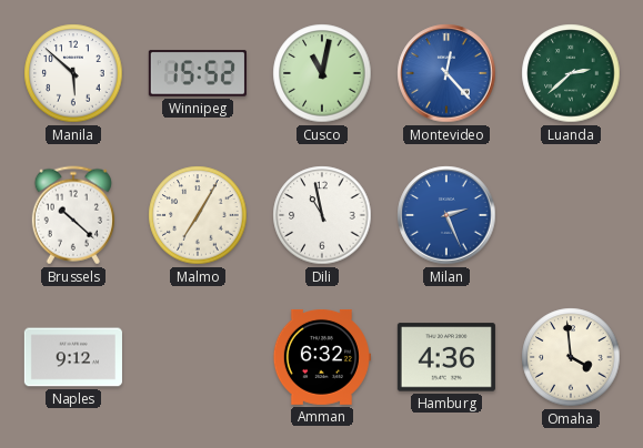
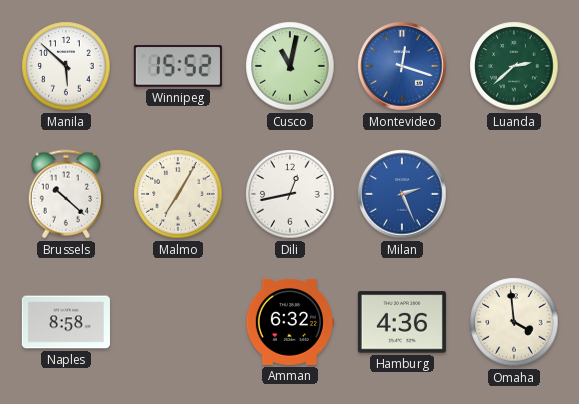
Montevideo: 12:23 -> 12:18
Dili: 10:58 -> 12:43
Naples: 9:12 -> 8:58
